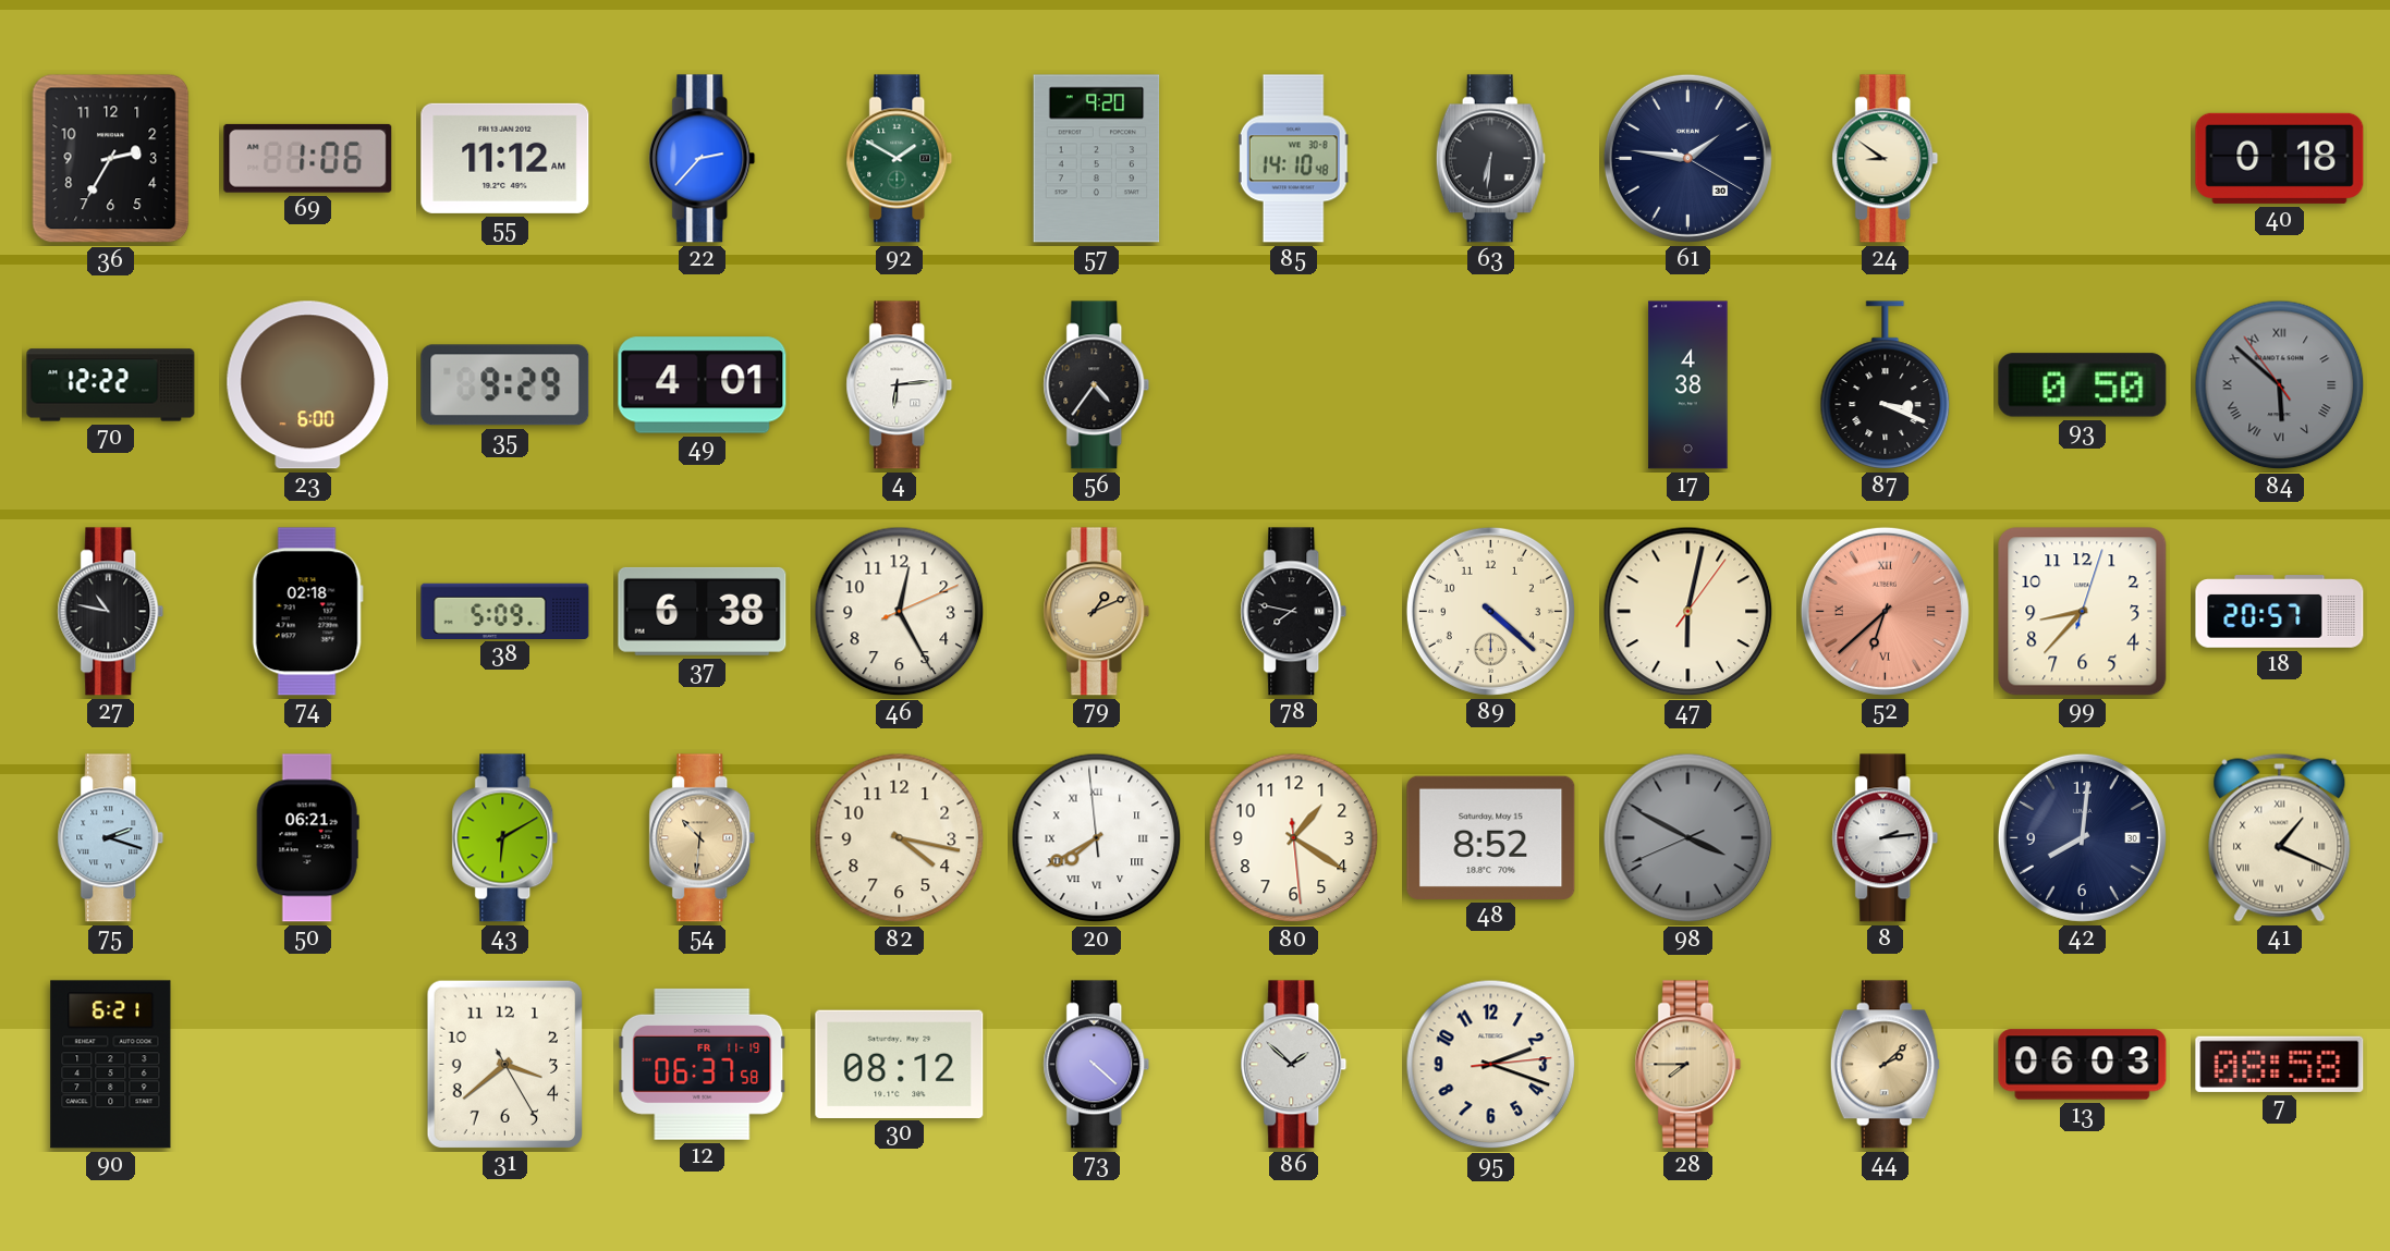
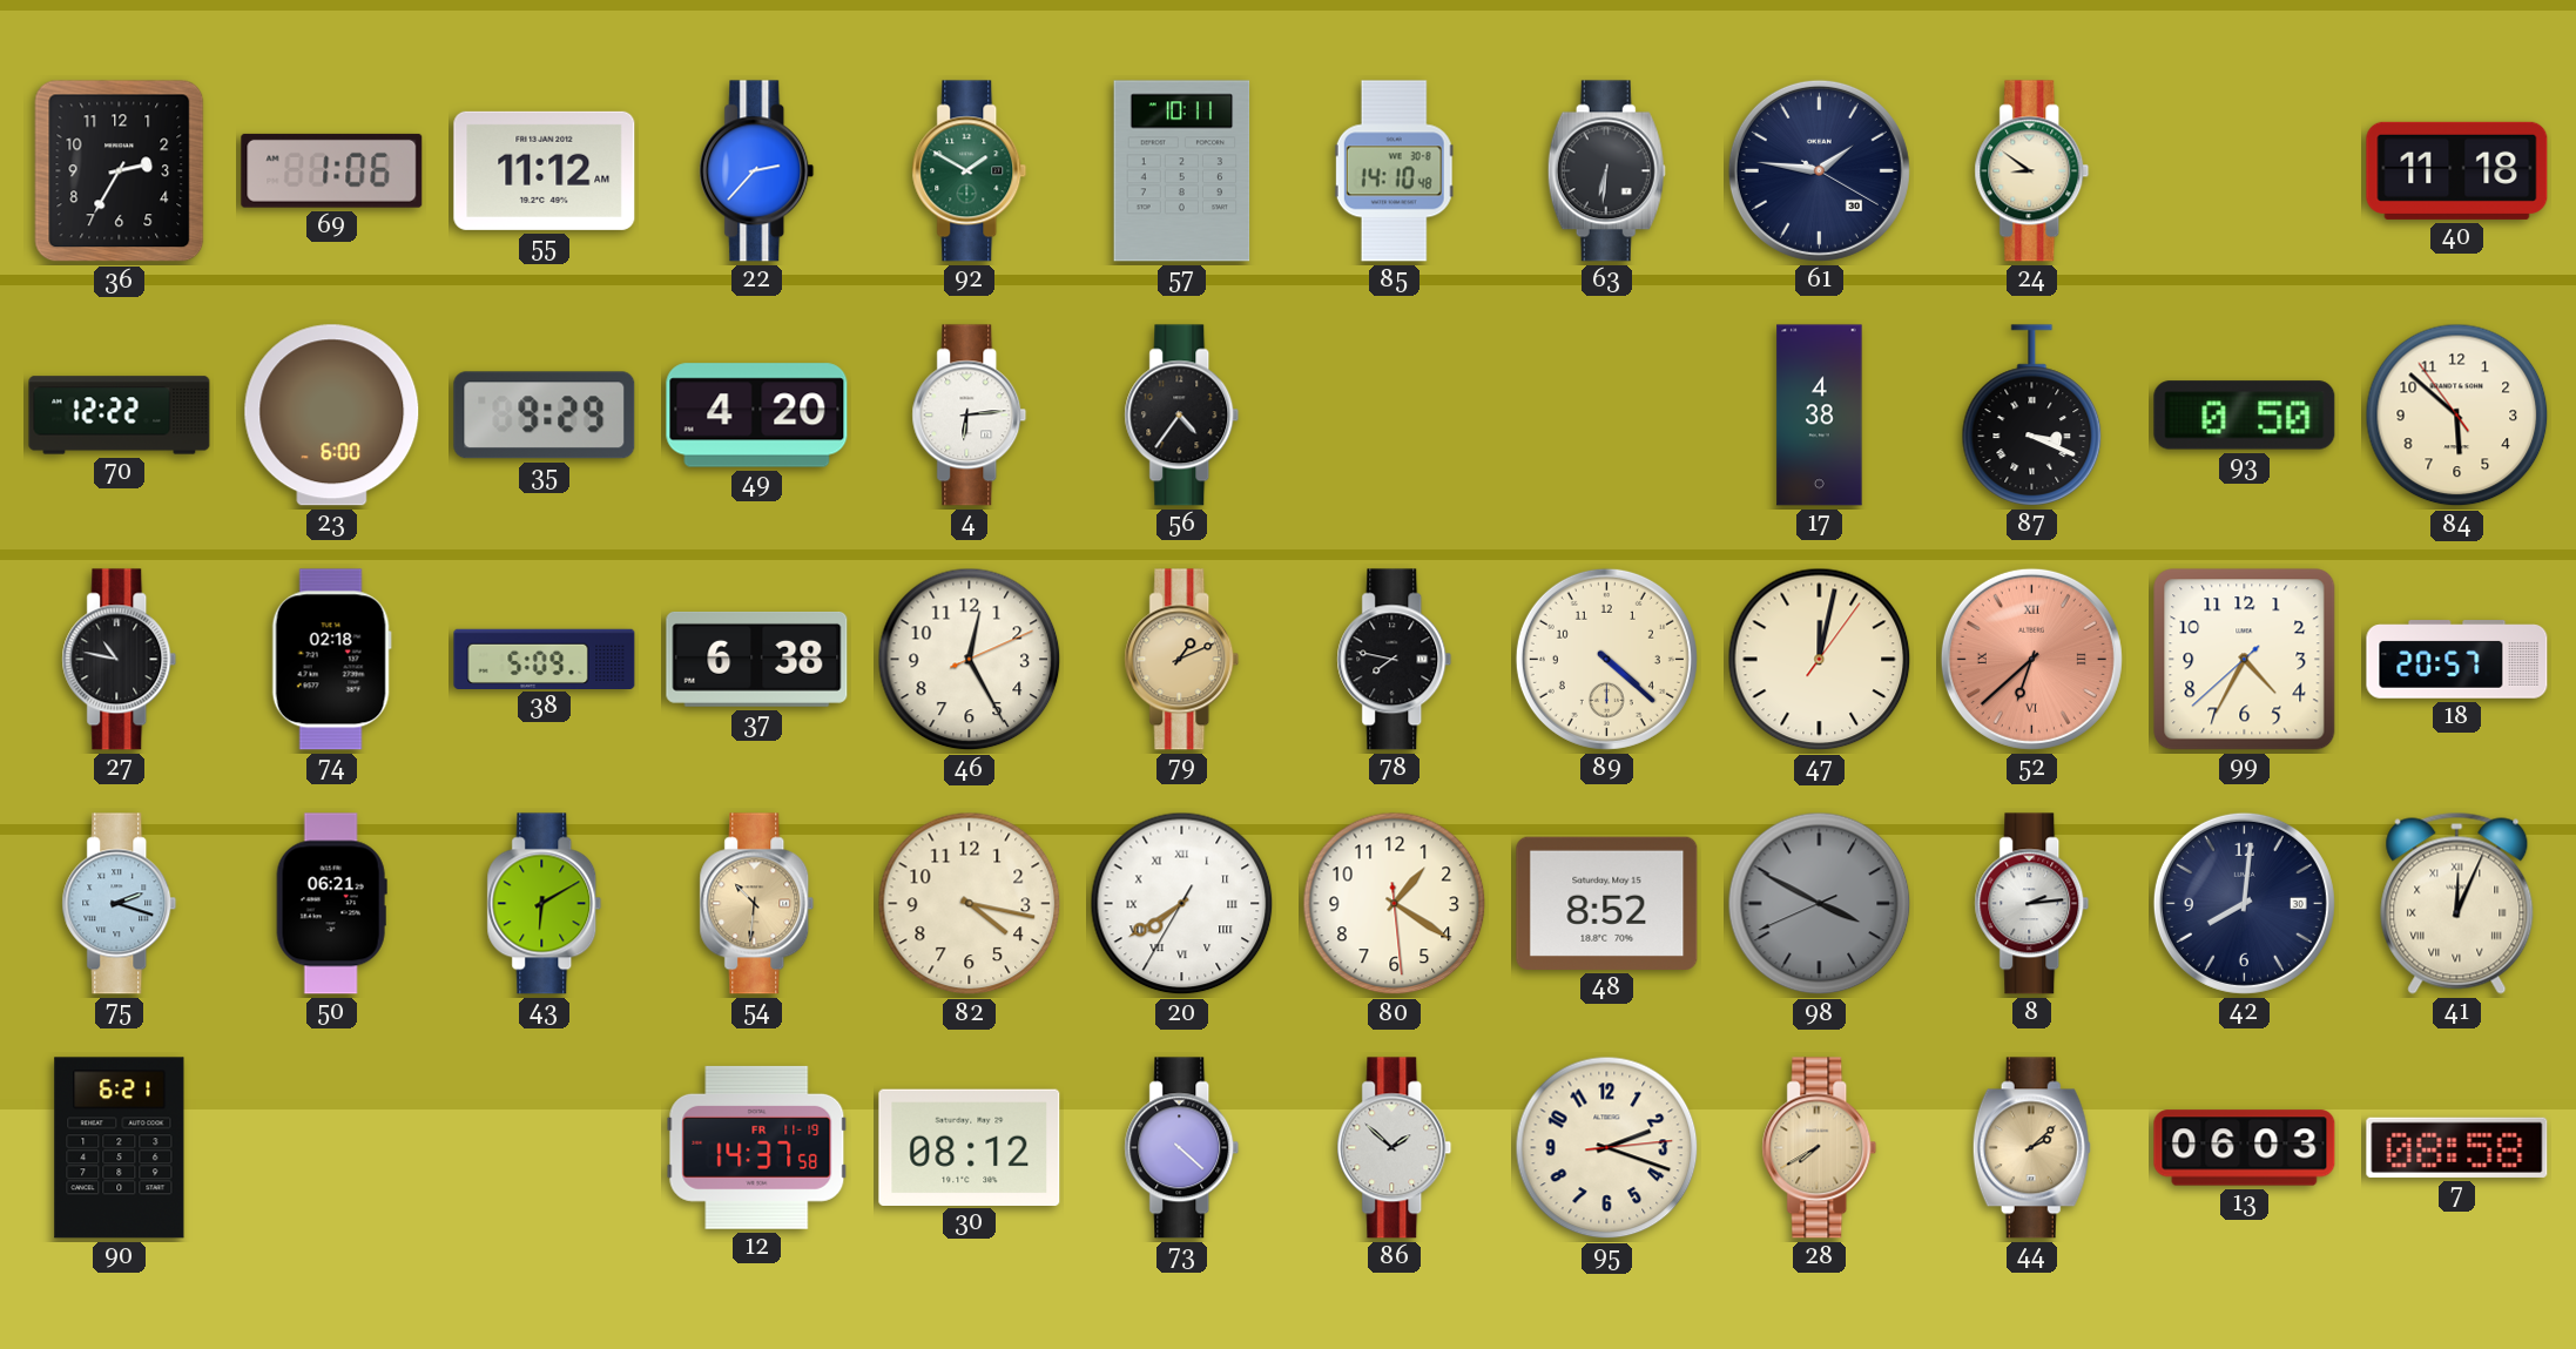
57: 9:20 -> 10:11
40: 0:18 -> 11:18
49: 4:01 -> 4:20
84 dial: grey -> cream
84 numerals: Roman -> Arabic
47: 6:02 -> 12:02
99: 8:37 -> 4:34
20: 7:39:59 -> 7:39:35
41: 1:19 -> 12:04
31: 3:38 -> none
12: 06:37 -> 14:37
28: 7:45 -> 7:40
